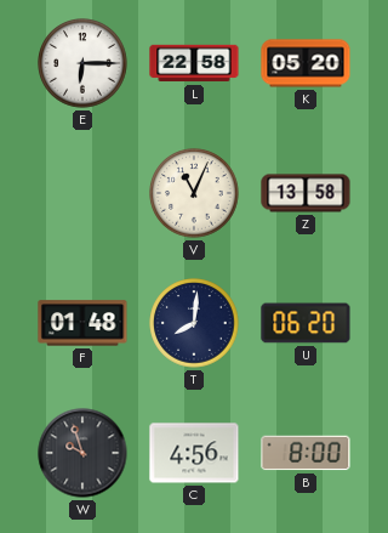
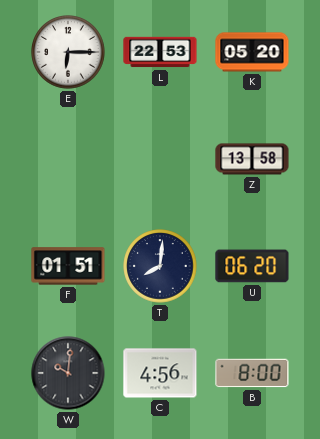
L: 22:58 -> 22:53
V: 11:04 -> none
F: 01:48 -> 01:51
W: 9:57 -> 10:01
